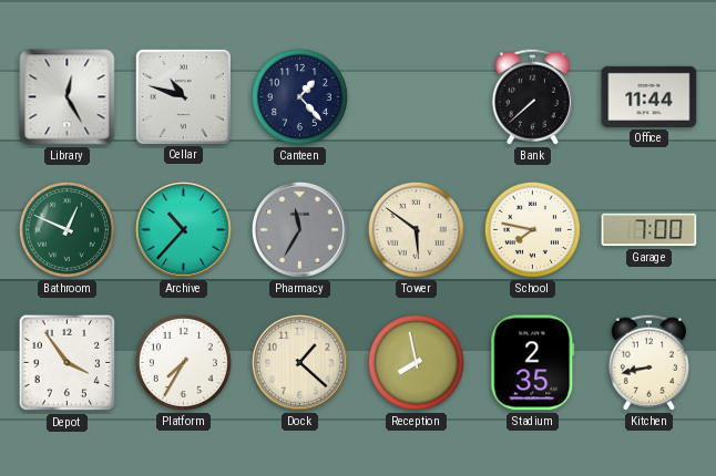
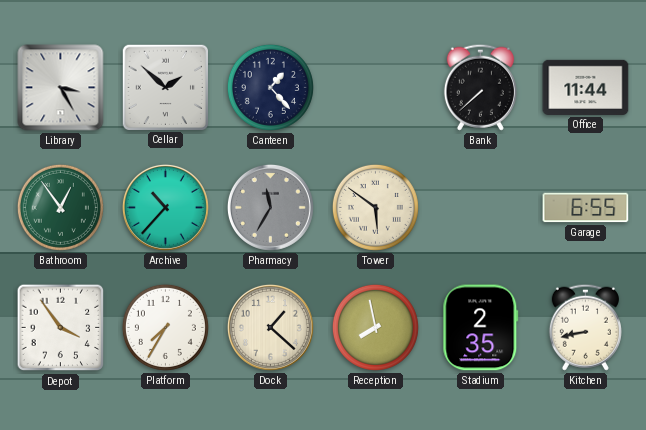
Library: 12:25 -> 3:25
Cellar: 10:48 -> 1:52
Bathroom: 12:49 -> 12:54
School: 7:47 -> none
Garage: 7:00 -> 6:55
